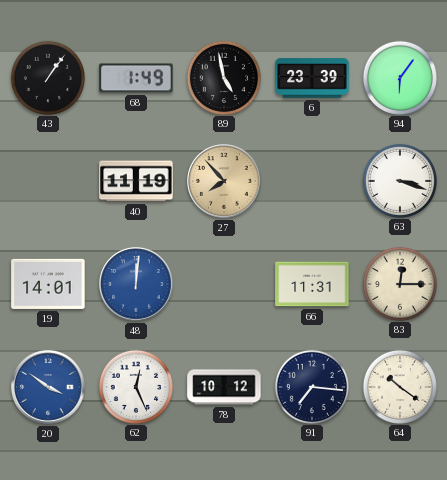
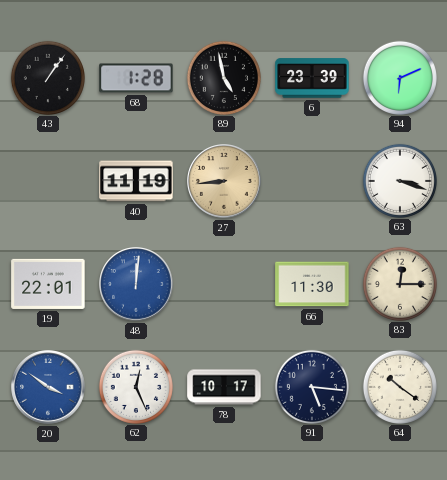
68: 1:49 -> 1:28
94: 6:06 -> 6:11
27: 7:53 -> 8:44
19: 14:01 -> 22:01
66: 11:31 -> 11:30
78: 10:12 -> 10:17
91: 7:16 -> 5:16
